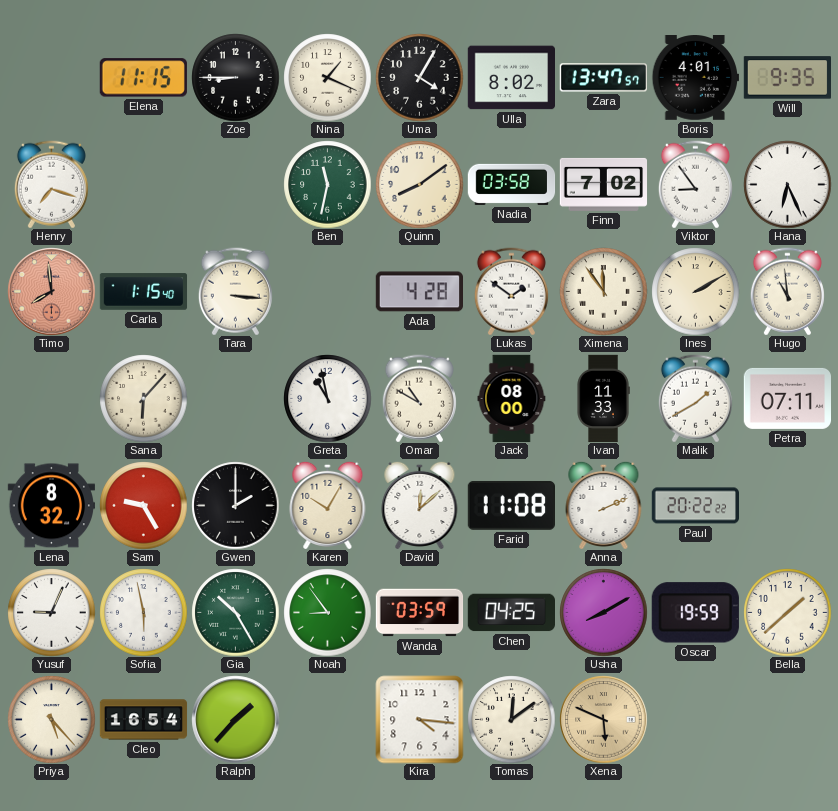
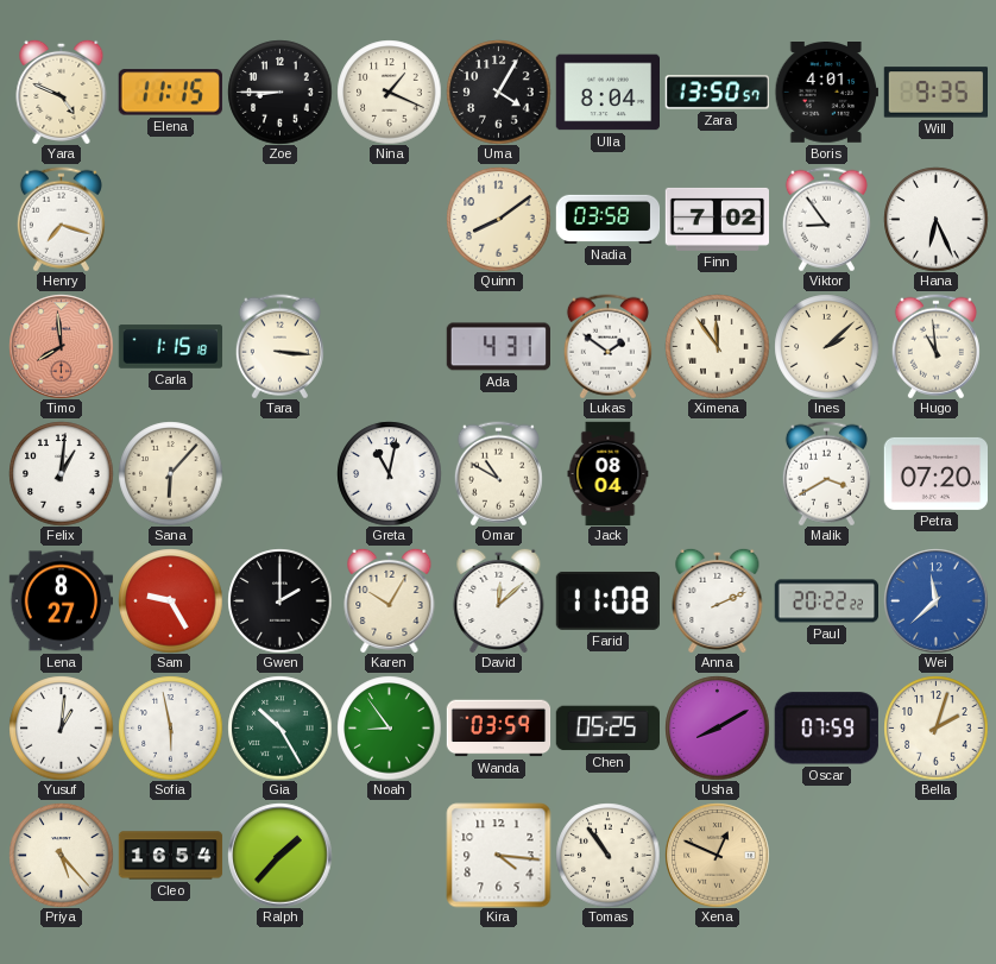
Yara: none -> 4:49
Ulla: 8:02 -> 8:04
Zara: 13:47 -> 13:50
Ben: 11:32 -> none
Carla: 1:15:40 -> 1:15:18
Ada: 4:28 -> 4:31
Ines: 2:10 -> 2:08
Felix: none -> 1:01
Greta: 10:58 -> 11:02
Jack: 08:00 -> 08:04
Ivan: 11:33 -> none
Malik: 1:40 -> 3:40
Petra: 07:11 -> 07:20
Lena: 8:32 -> 8:27
Wei: none -> 11:38
Yusuf: 9:04 -> 1:01
Chen: 04:25 -> 05:25
Oscar: 19:59 -> 07:59
Bella: 1:38 -> 2:03
Tomas: 12:09 -> 10:54
Xena: 5:49 -> 12:49
